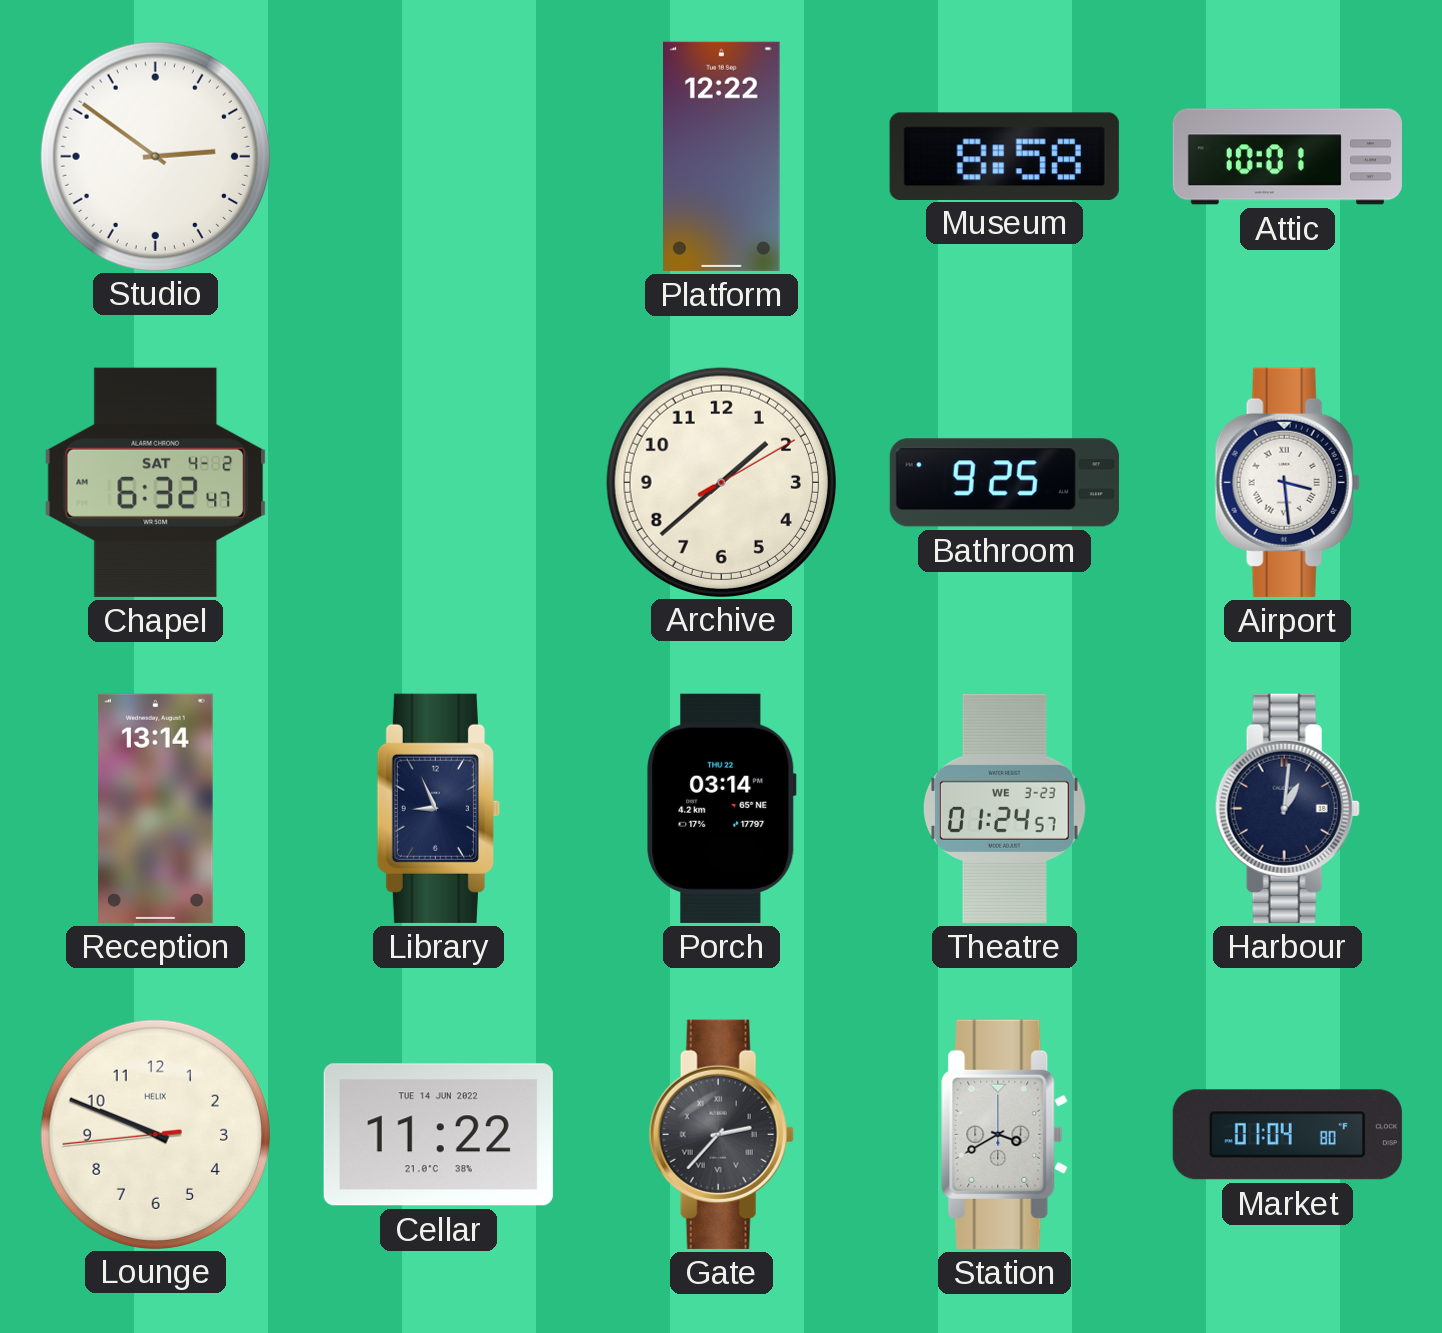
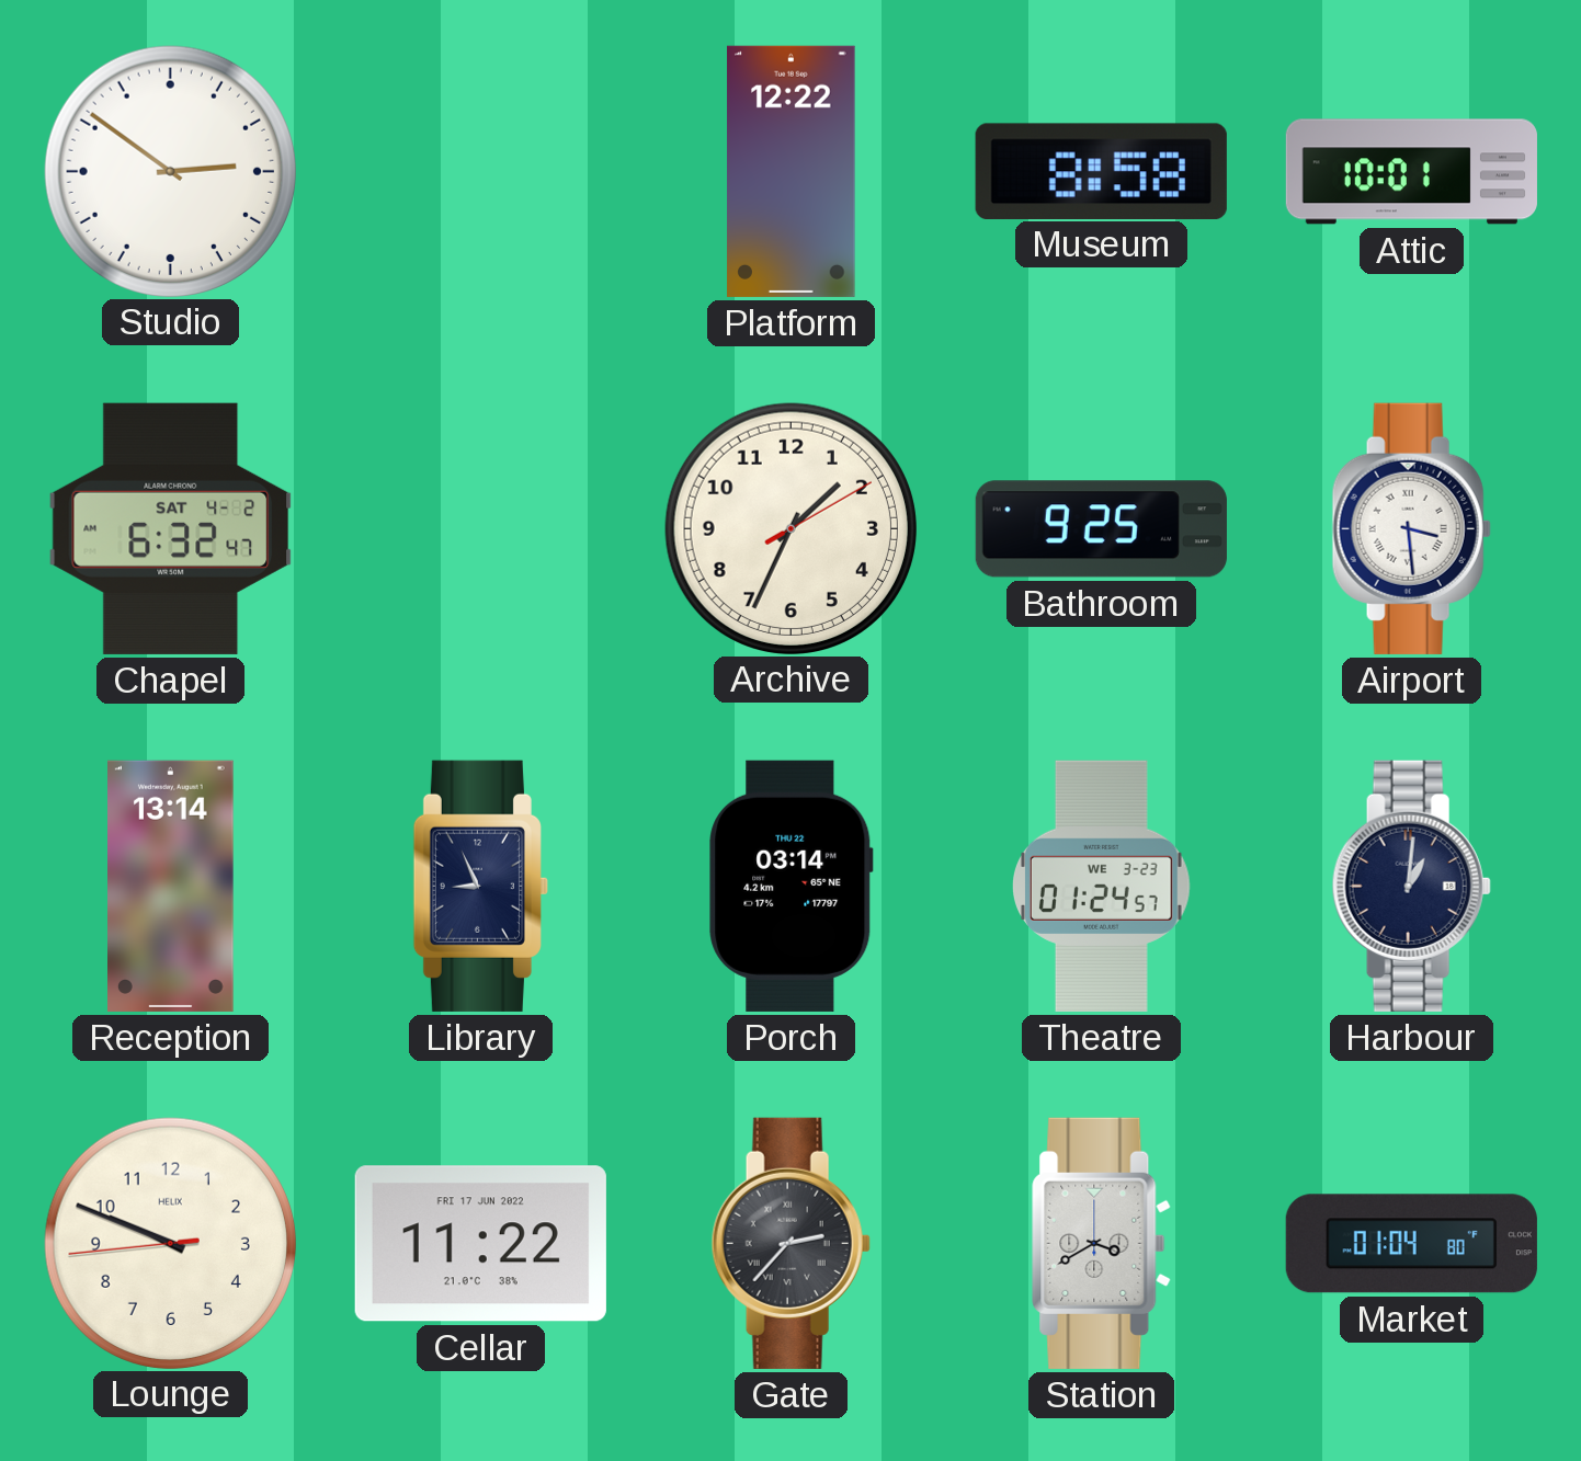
Archive: 1:38 -> 1:34
Cellar date: TUE 14 JUN 2022 -> FRI 17 JUN 2022
